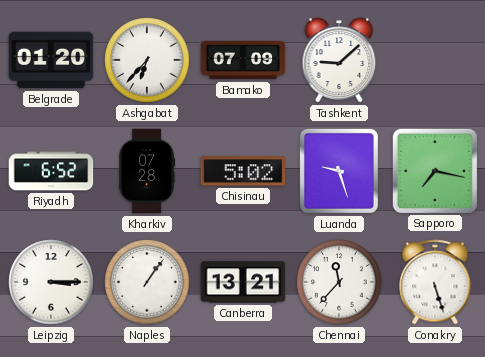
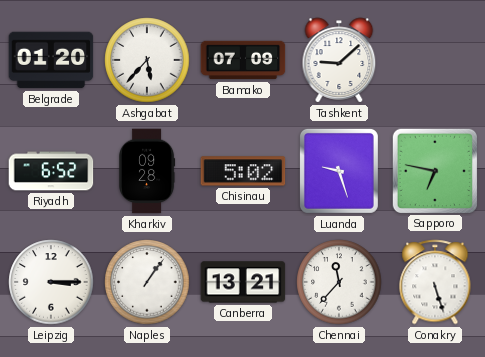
Ashgabat: 6:37 -> 5:37
Kharkiv: 07:28 -> 09:28
Sapporo: 7:17 -> 6:47
